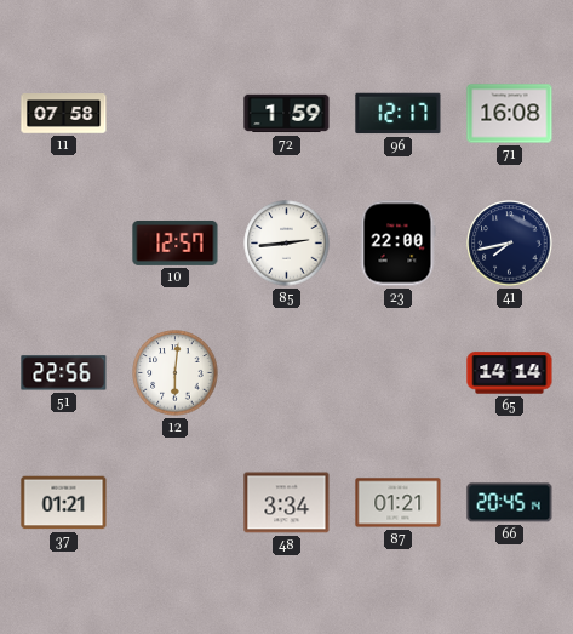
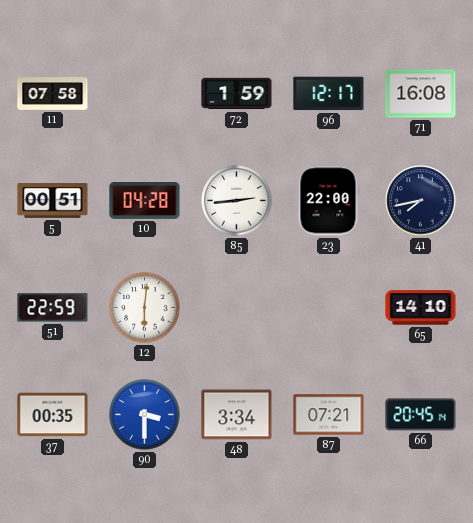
5: none -> 00:51
10: 12:57 -> 04:28
51: 22:56 -> 22:59
65: 14:14 -> 14:10
37: 01:21 -> 00:35
90: none -> 3:30
87: 01:21 -> 07:21
